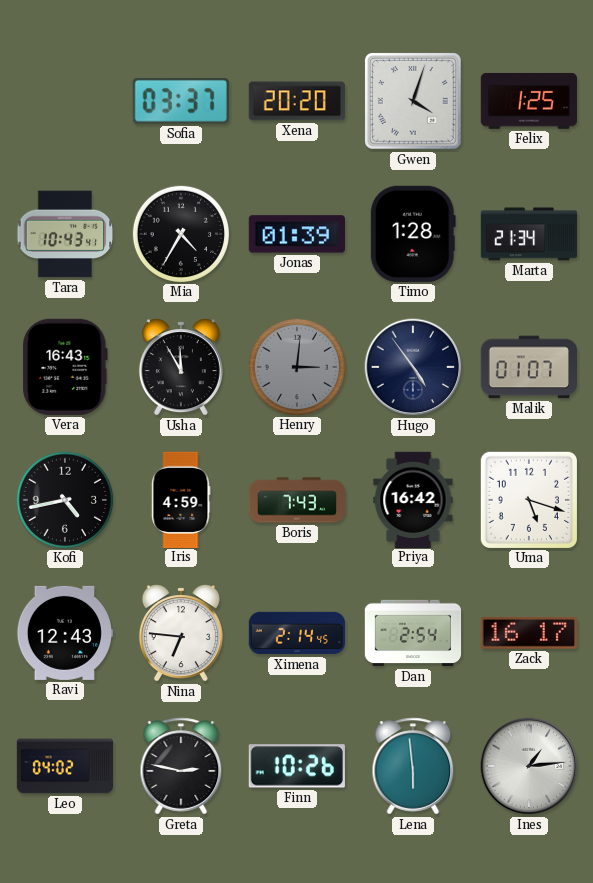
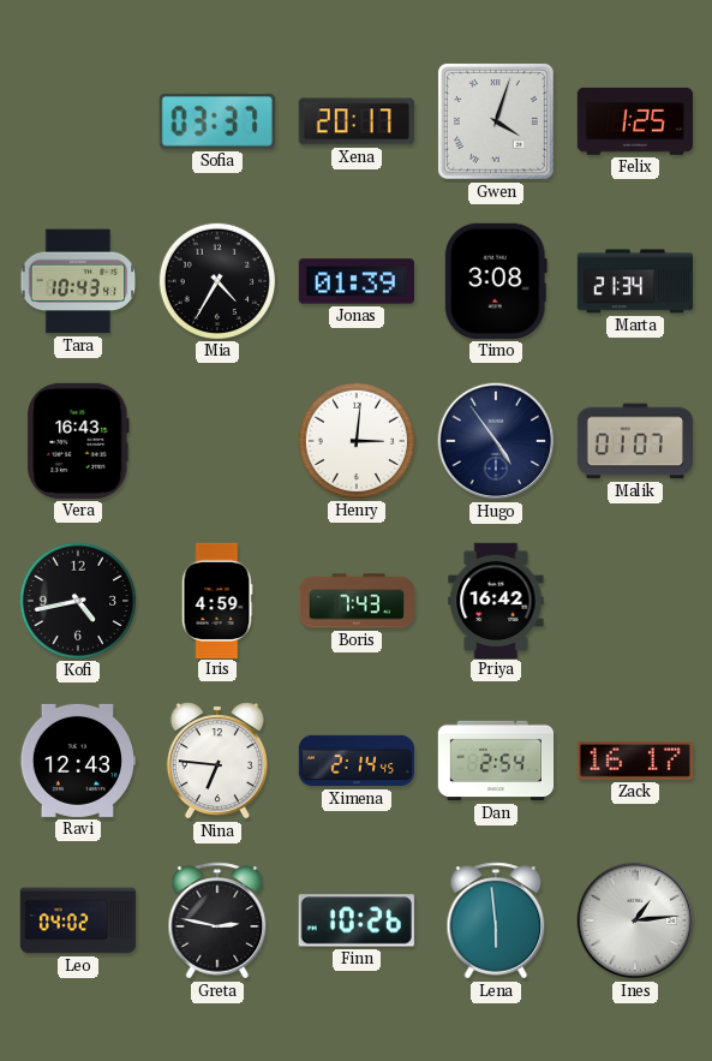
Xena: 20:20 -> 20:17
Timo: 1:28 -> 3:08
Usha: 11:55 -> none
Henry dial: grey -> white
Uma: 5:18 -> none
